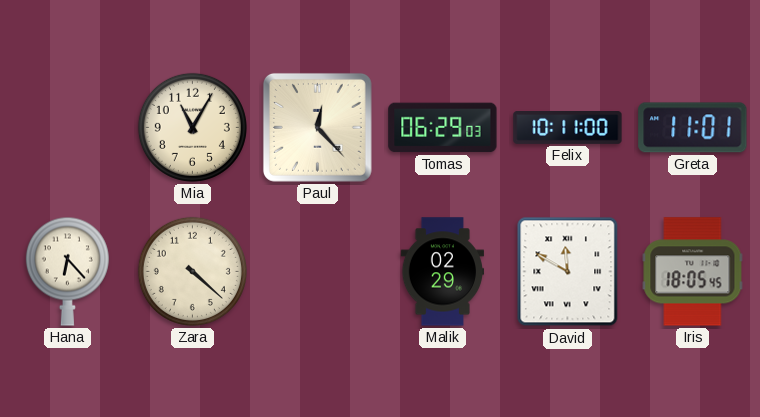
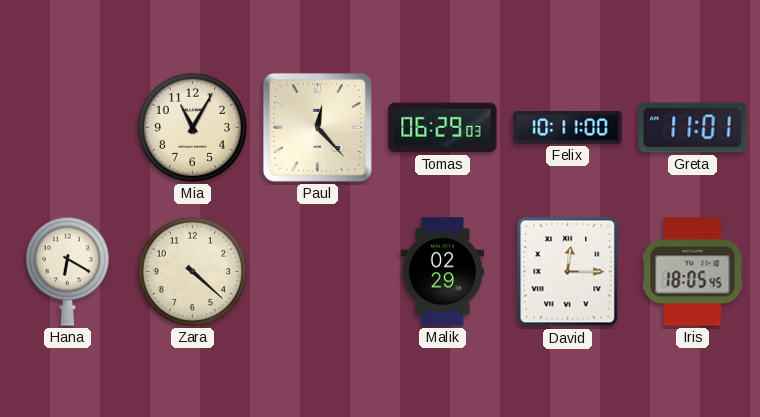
Hana: 6:23 -> 6:20
David: 11:50 -> 12:15
